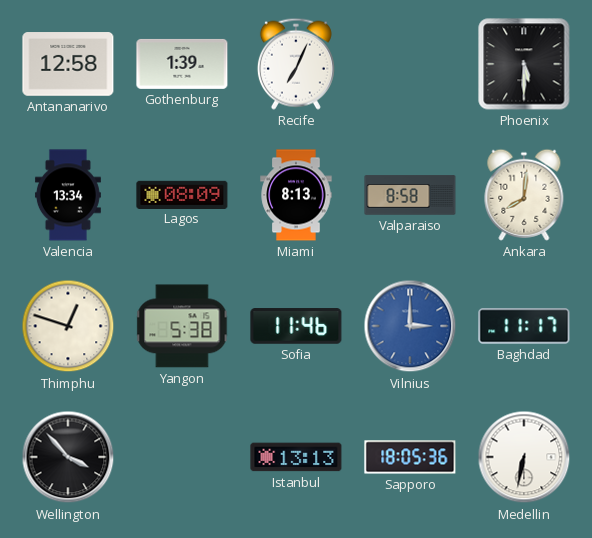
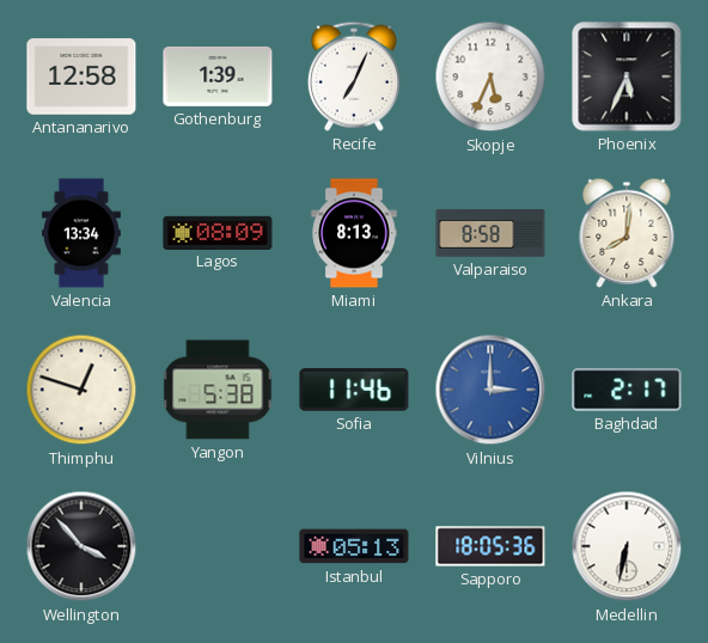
Skopje: none -> 5:34
Phoenix: 5:30 -> 5:34
Baghdad: 11:17 -> 2:17
Istanbul: 13:13 -> 05:13
